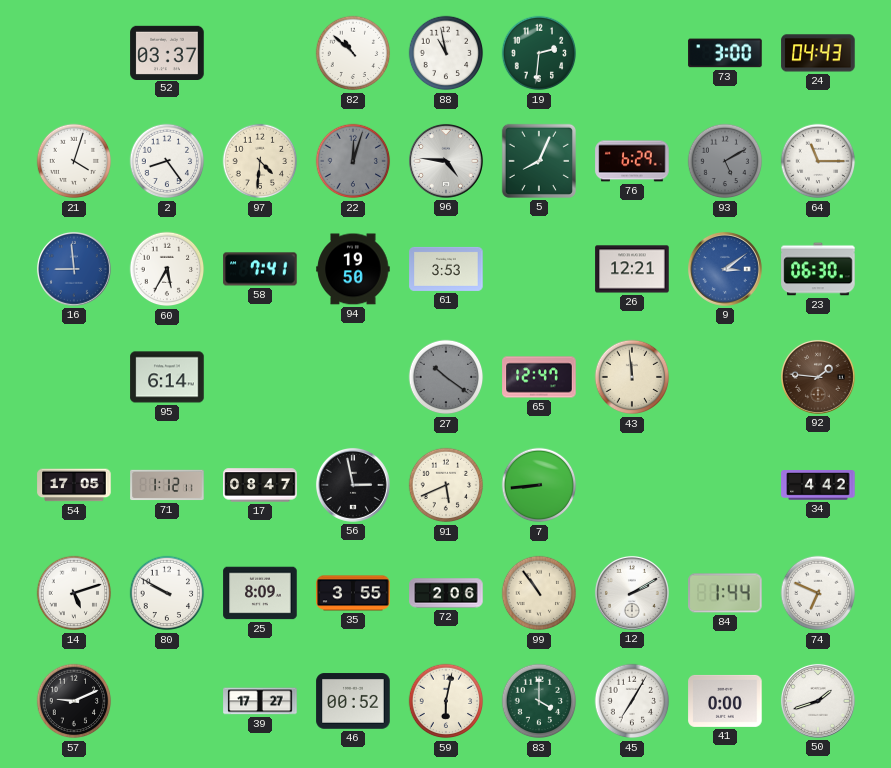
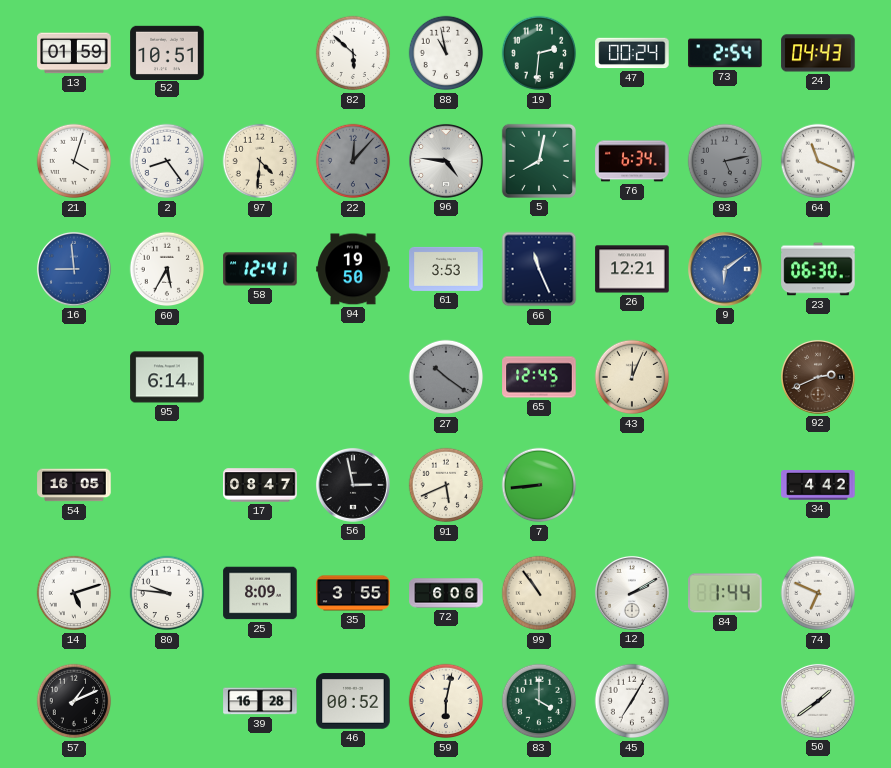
13: none -> 01:59
52: 03:37 -> 10:51
82: 10:52 -> 5:52
47: none -> 00:24
73: 3:00 -> 2:54
22: 12:03 -> 12:07
5: 8:04 -> 8:02
76: 6:29 -> 6:34
93: 5:10 -> 5:13
64: 11:15 -> 11:19
58: 7:41 -> 12:41
66: none -> 11:26
9: 3:09 -> 6:09
65: 12:47 -> 12:45
43: 11:59 -> 12:04
92: 1:46 -> 2:41
54: 17:05 -> 16:05
71: 1:12 -> none
80: 9:50 -> 9:46
72: 2:06 -> 6:06
57: 9:11 -> 1:11
39: 17:27 -> 16:28
41: 0:00 -> none
50: 1:42 -> 1:39
